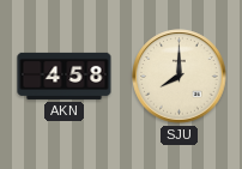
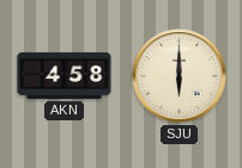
SJU: 8:00 -> 6:00
